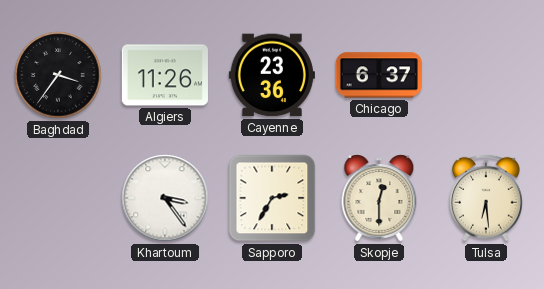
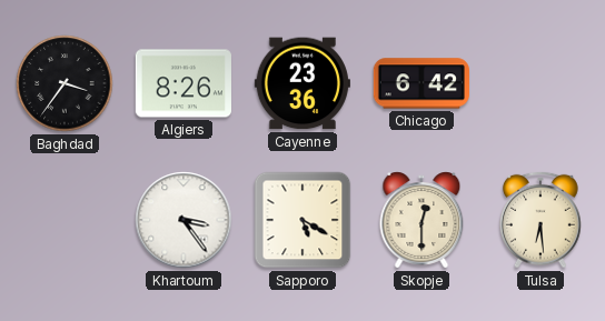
Algiers: 11:26 -> 8:26
Chicago: 6:37 -> 6:42
Sapporo: 2:35 -> 5:20
